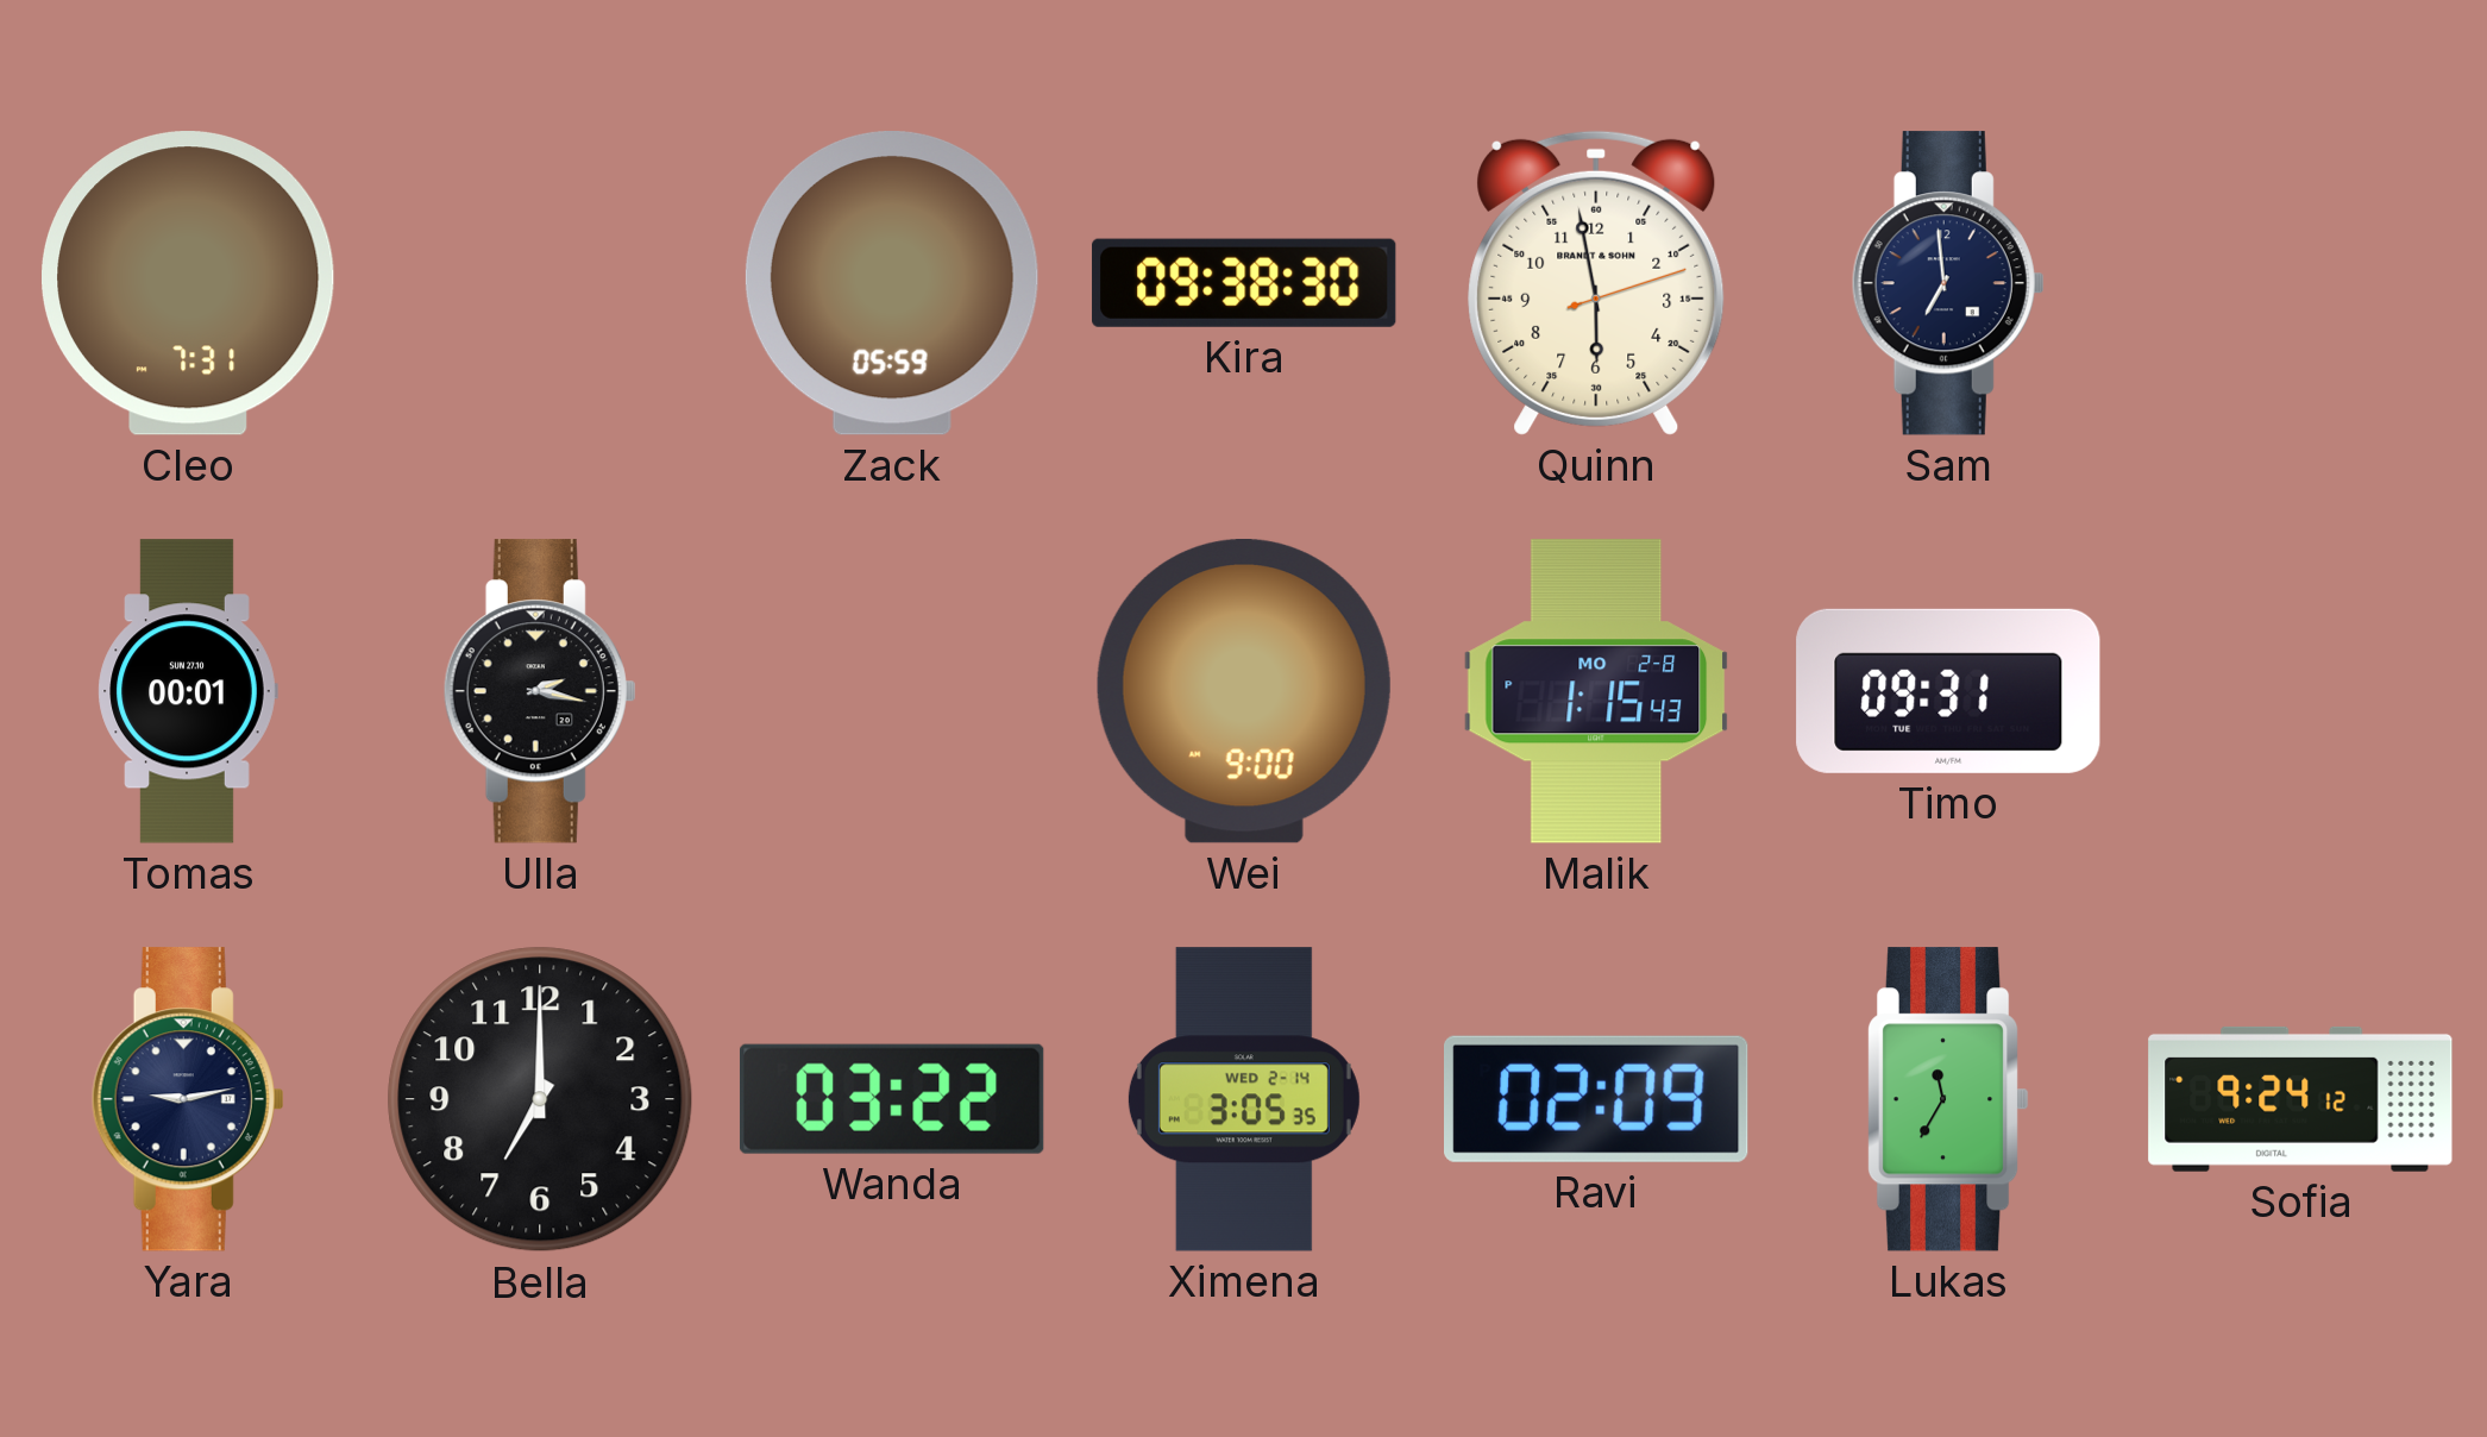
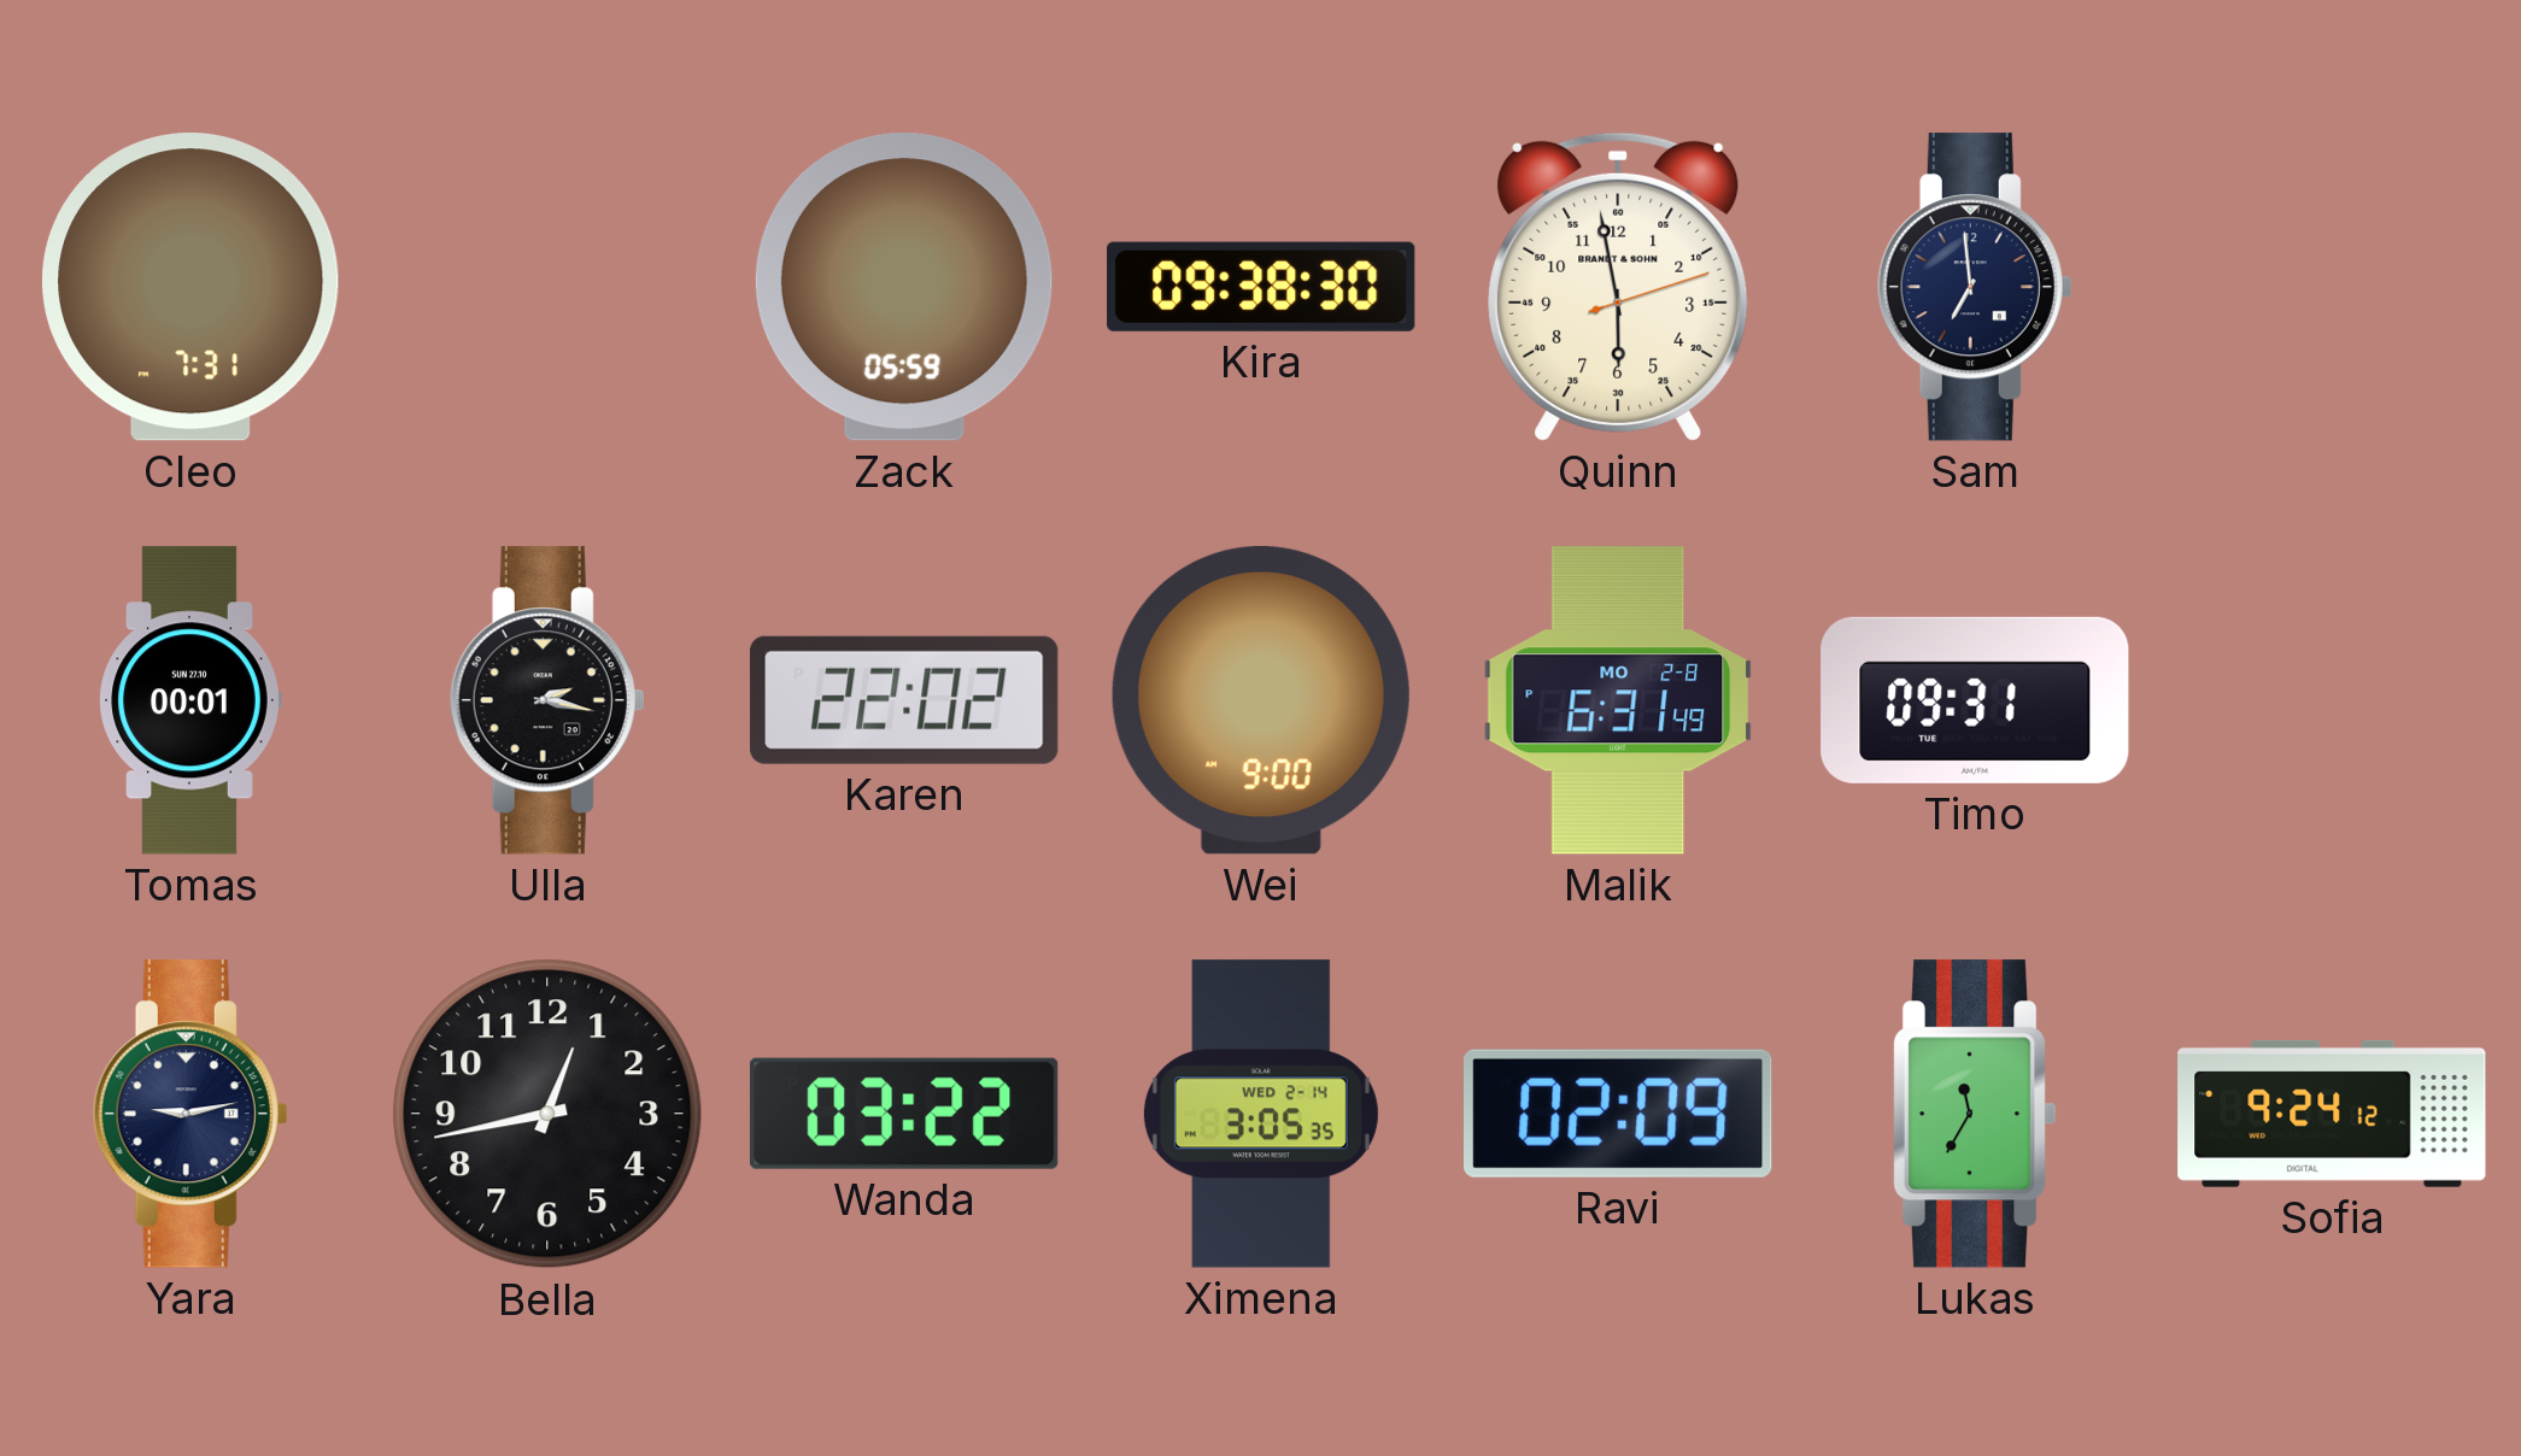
Karen: none -> 22:02
Malik: 1:15 -> 6:31
Bella: 7:00 -> 12:43
